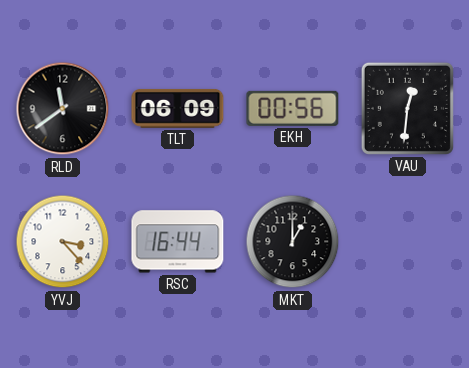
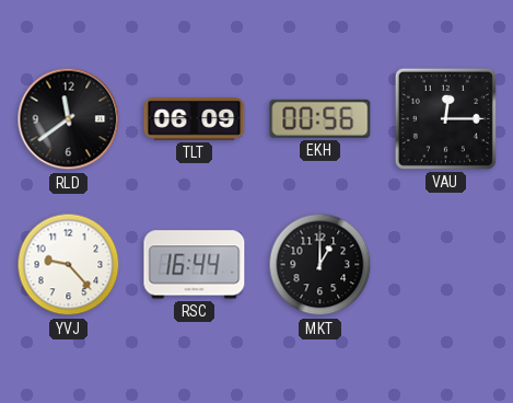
VAU: 12:31 -> 12:15
YVJ: 3:23 -> 9:23
